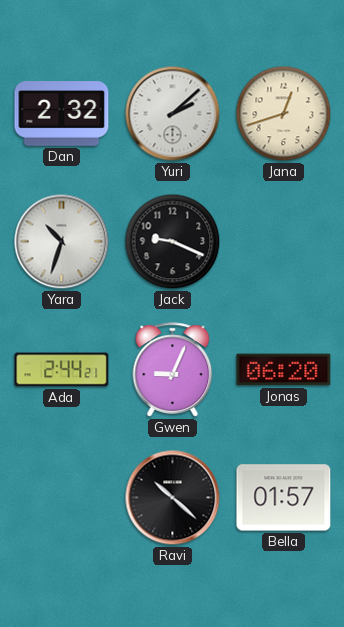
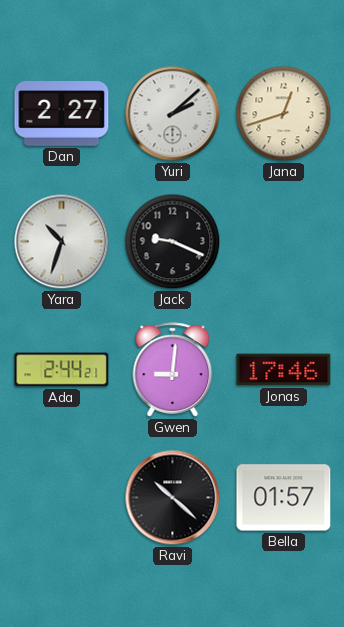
Dan: 2:32 -> 2:27
Gwen: 9:04 -> 9:01
Jonas: 06:20 -> 17:46
